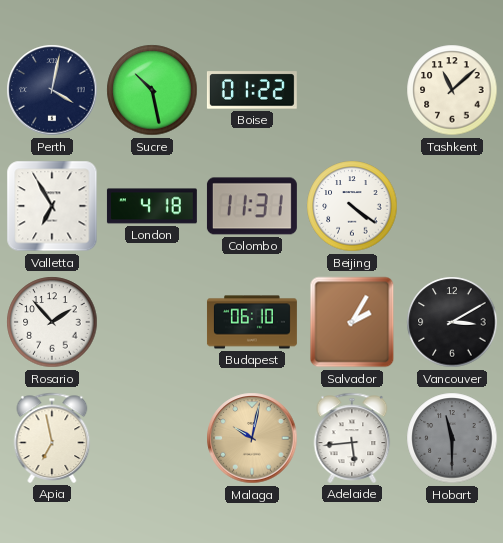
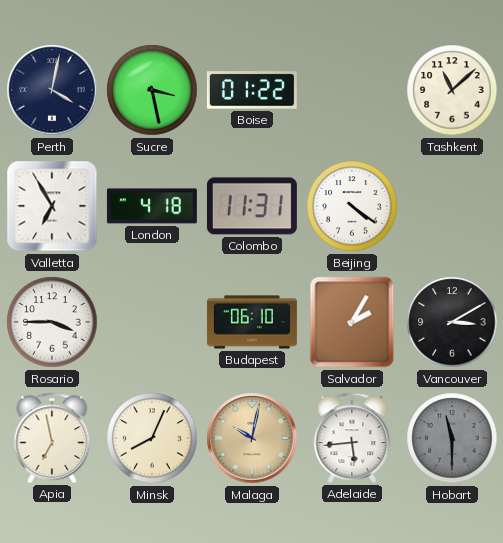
Sucre: 10:28 -> 3:28
Rosario: 1:53 -> 3:45
Minsk: none -> 8:04
